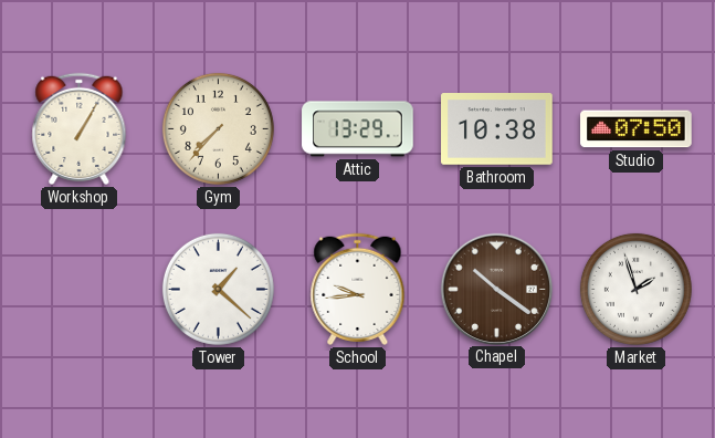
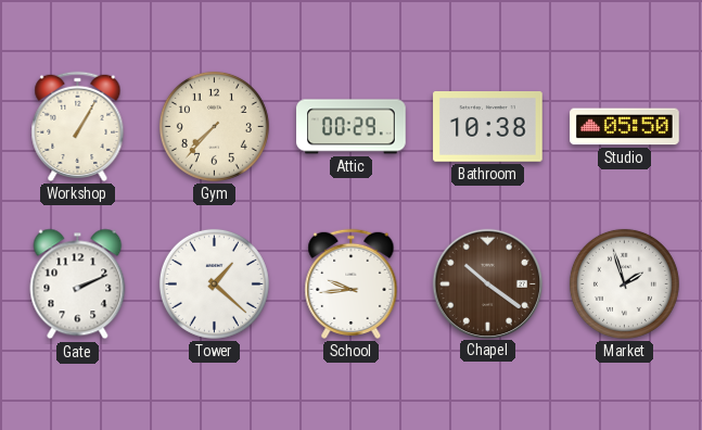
Attic: 13:29 -> 00:29
Studio: 07:50 -> 05:50
Gate: none -> 2:11
